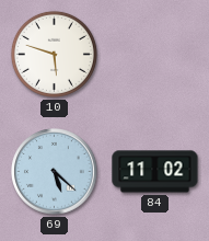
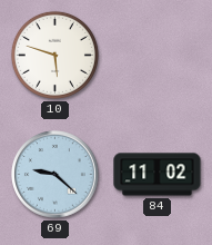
69: 5:22 -> 9:22
